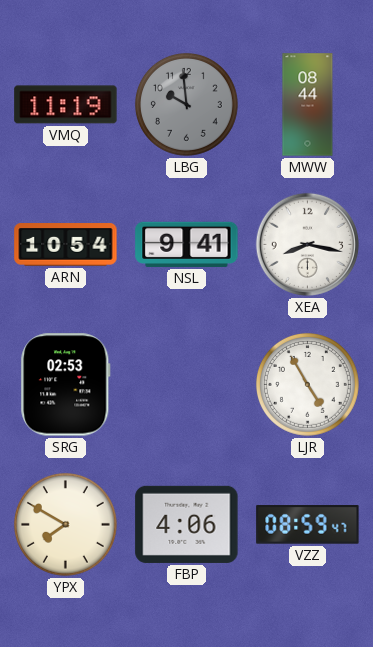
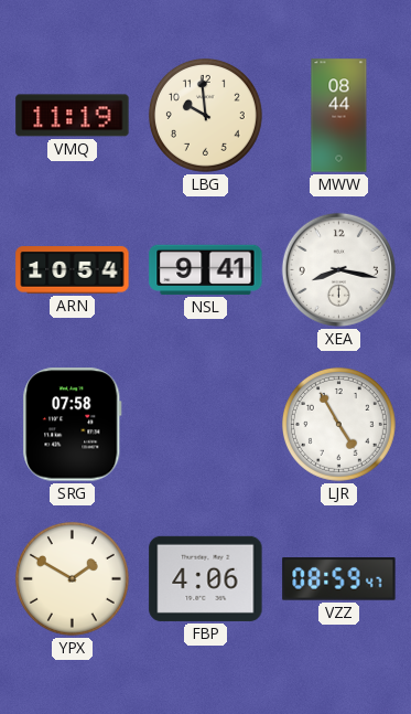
LBG dial: grey -> cream
SRG: 02:53 -> 07:58
YPX: 7:50 -> 1:50
